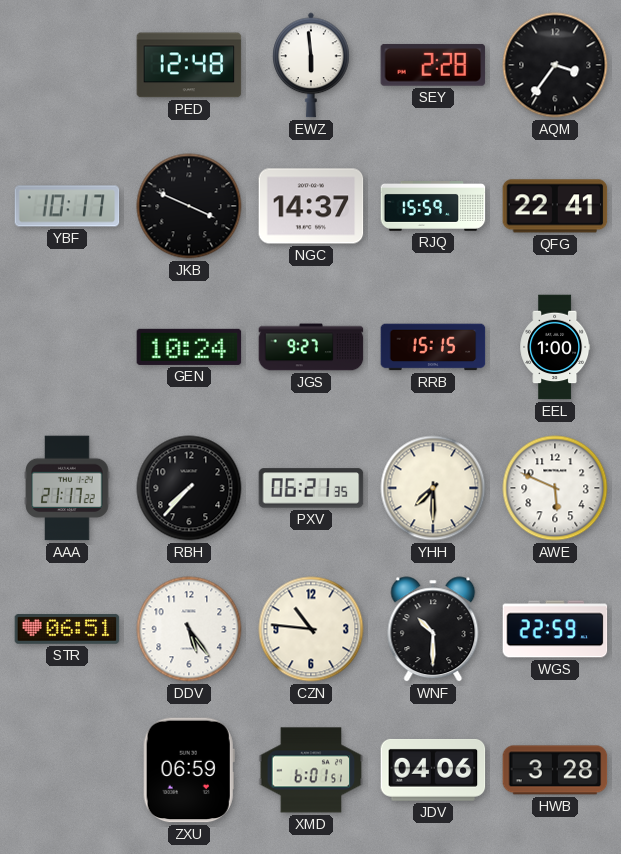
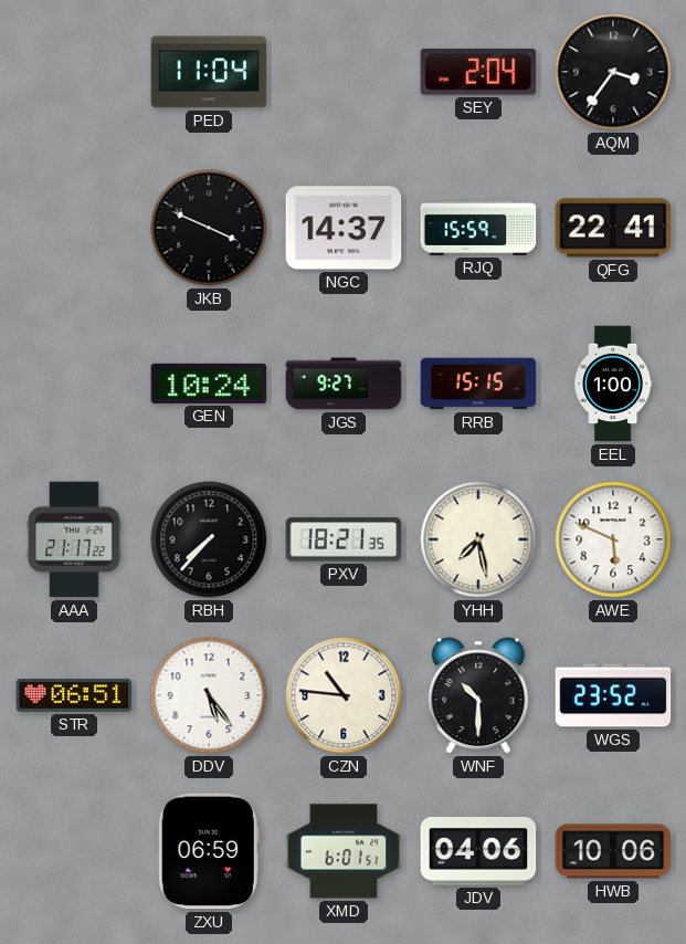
PED: 12:48 -> 11:04
EWZ: 5:59 -> none
SEY: 2:28 -> 2:04
YBF: 10:17 -> none
PXV: 06:21 -> 18:21
YHH: 7:30 -> 7:28
WGS: 22:59 -> 23:52
HWB: 3:28 -> 10:06
